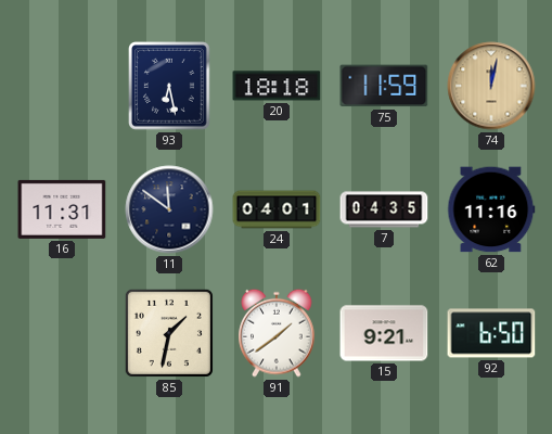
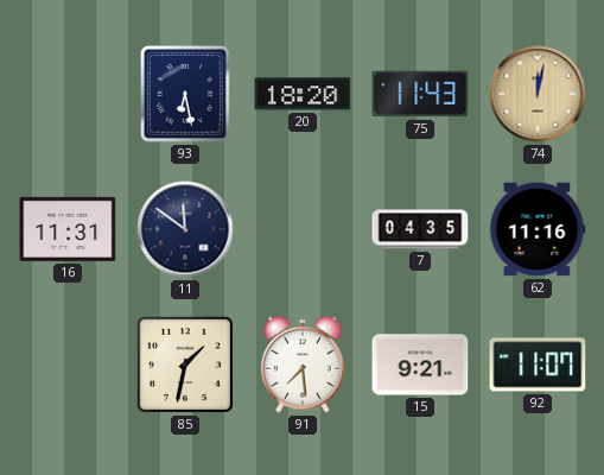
20: 18:18 -> 18:20
75: 11:59 -> 11:43
24: 04:01 -> none
91: 1:39 -> 7:29
92: 6:50 -> 11:07
